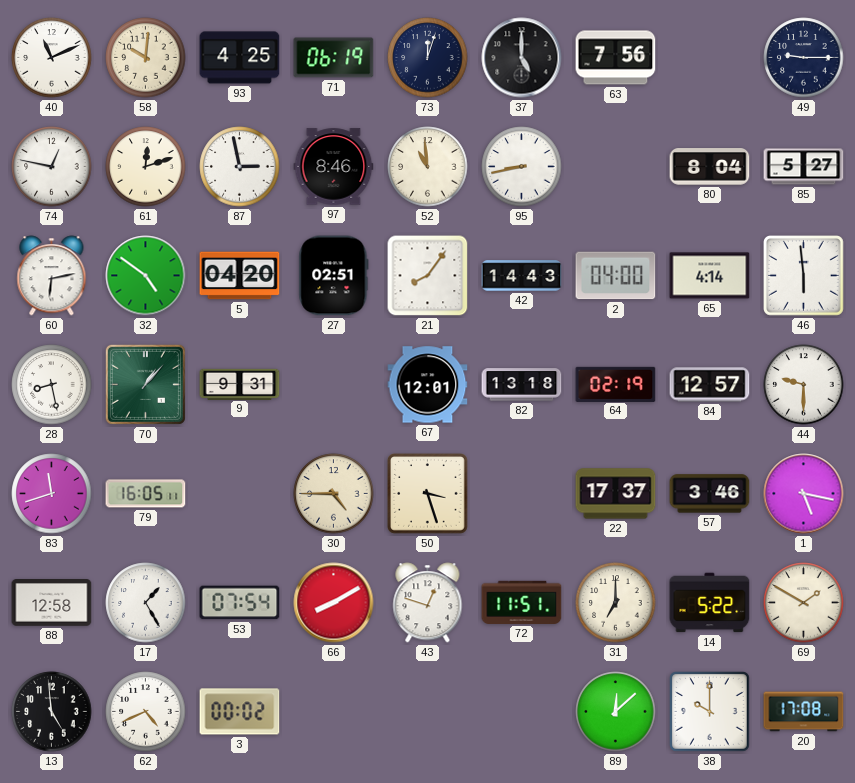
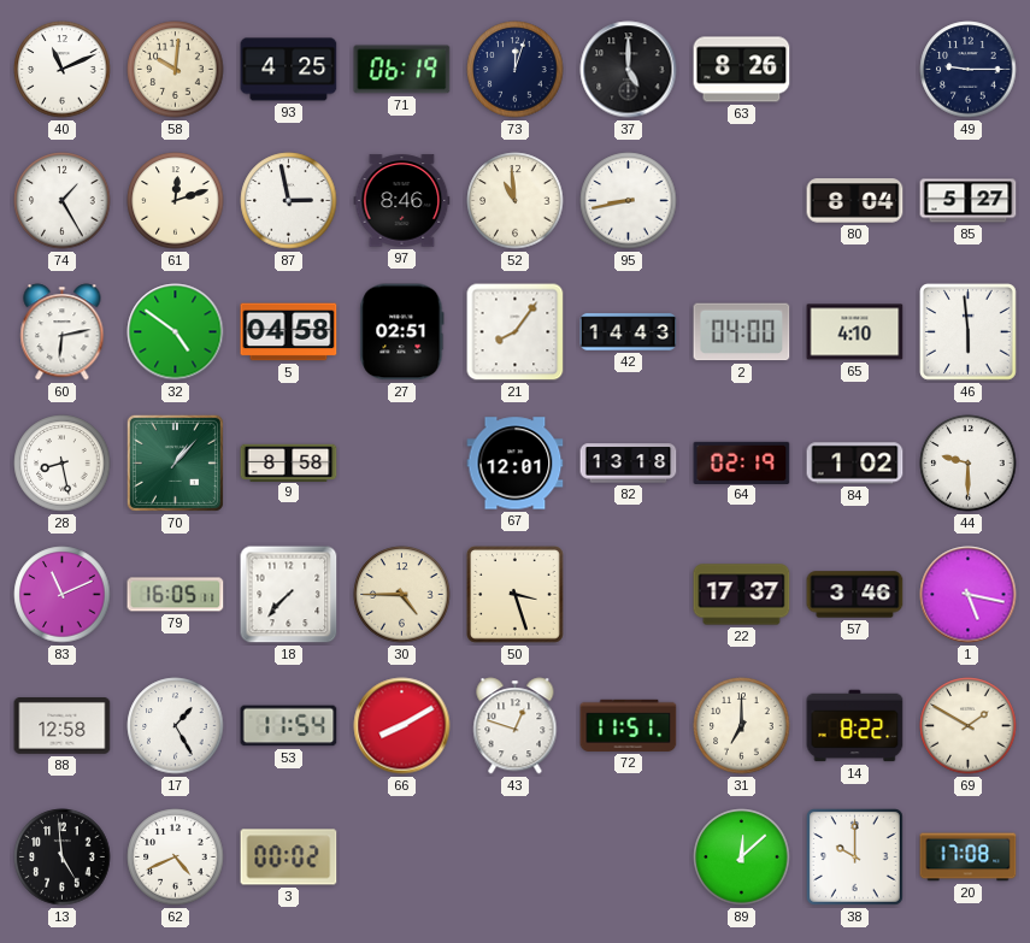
63: 7:56 -> 8:26
74: 12:47 -> 1:25
5: 04:20 -> 04:58
65: 4:14 -> 4:10
9: 9:31 -> 8:58
84: 12:57 -> 1:02
83: 11:42 -> 11:11
18: none -> 7:37
53: 07:54 -> 11:54
14: 5:22 -> 8:22
